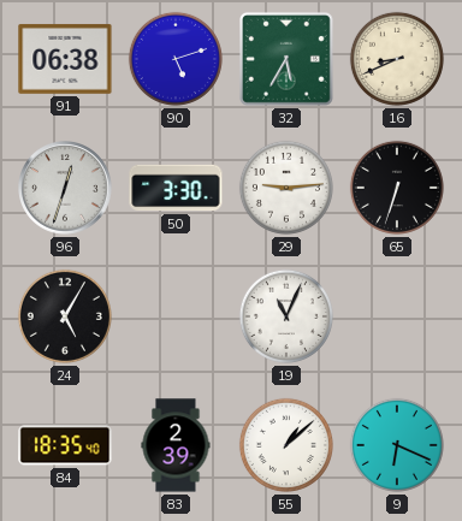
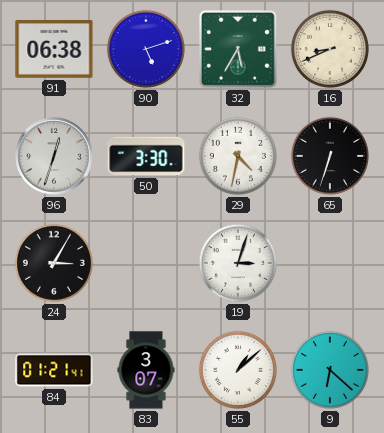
29: 9:14 -> 4:32
24: 5:05 -> 3:05
19: 11:04 -> 3:03
84: 18:35 -> 01:21
83: 2:39 -> 3:07
9: 6:19 -> 6:22
